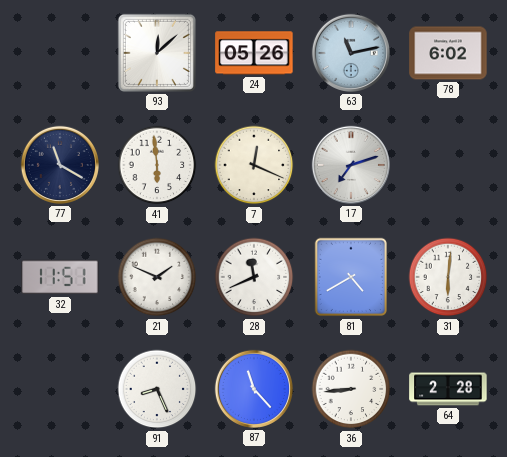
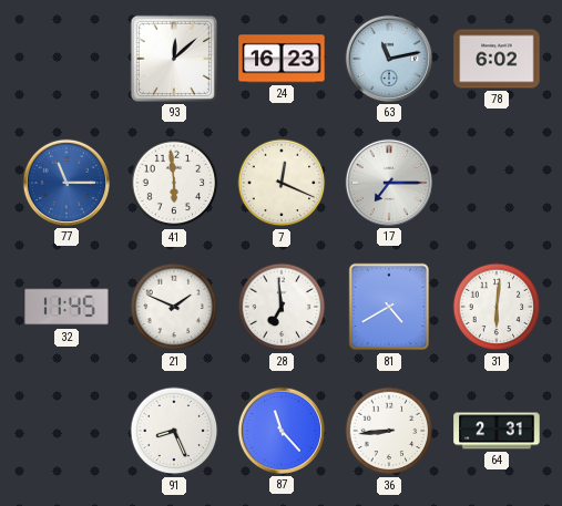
24: 05:26 -> 16:23
77: 11:20 -> 11:15
77 dial: navy -> blue
17: 7:12 -> 7:15
32: 11:51 -> 11:45
28: 11:41 -> 6:59
64: 2:28 -> 2:31
